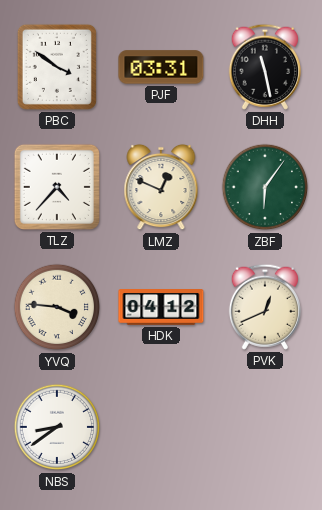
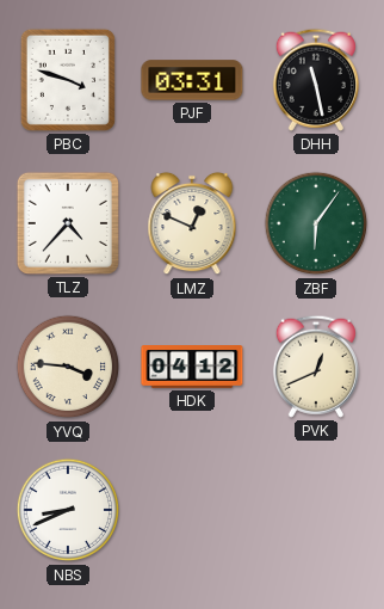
PBC: 3:51 -> 3:48
NBS: 8:39 -> 8:41
